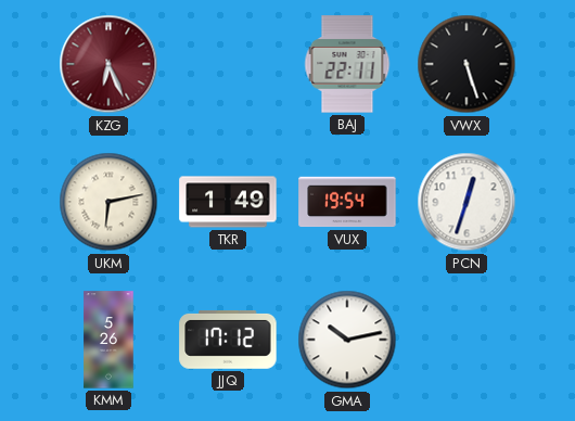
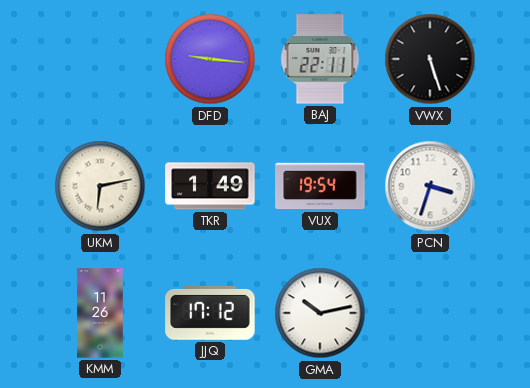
KZG: 6:26 -> none
DFD: none -> 9:16
PCN: 12:33 -> 3:33
KMM: 5:26 -> 11:26
